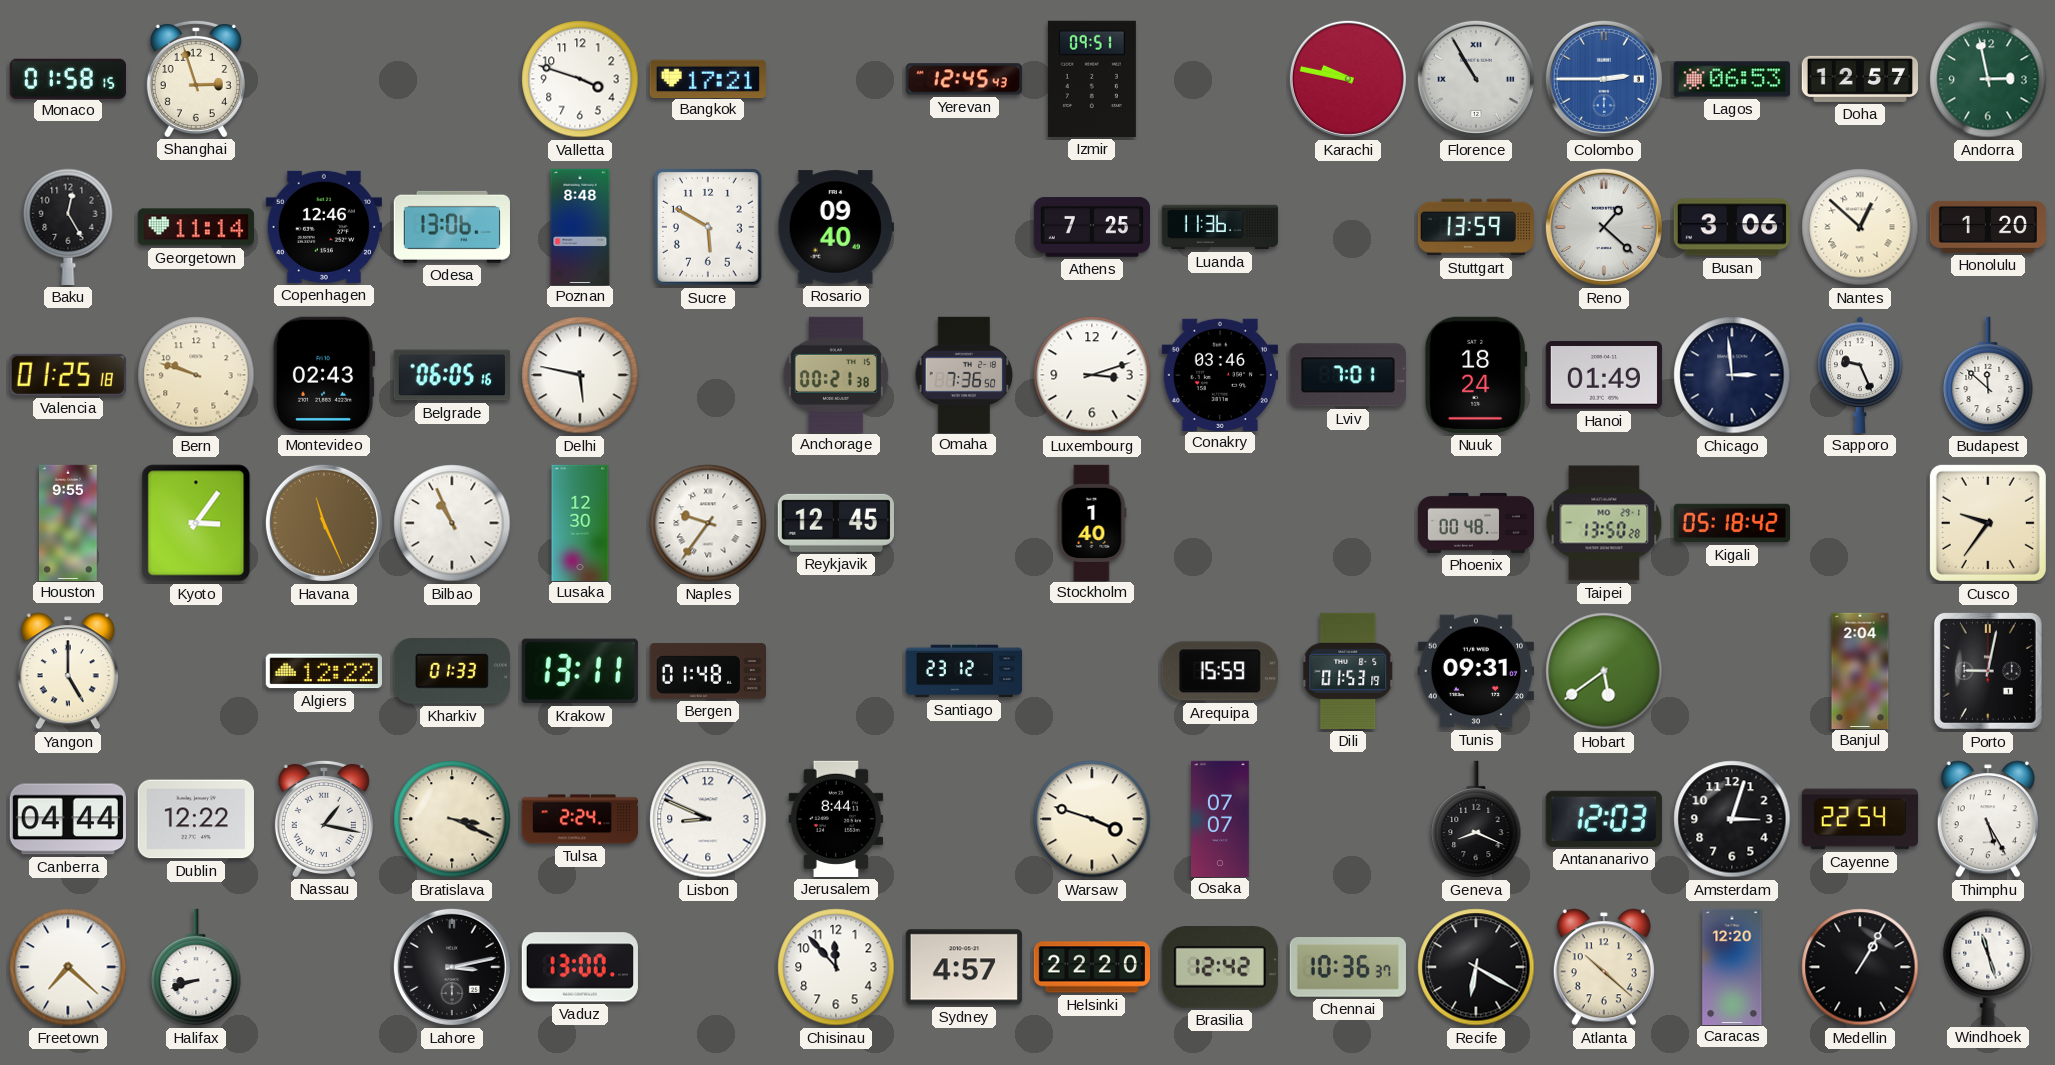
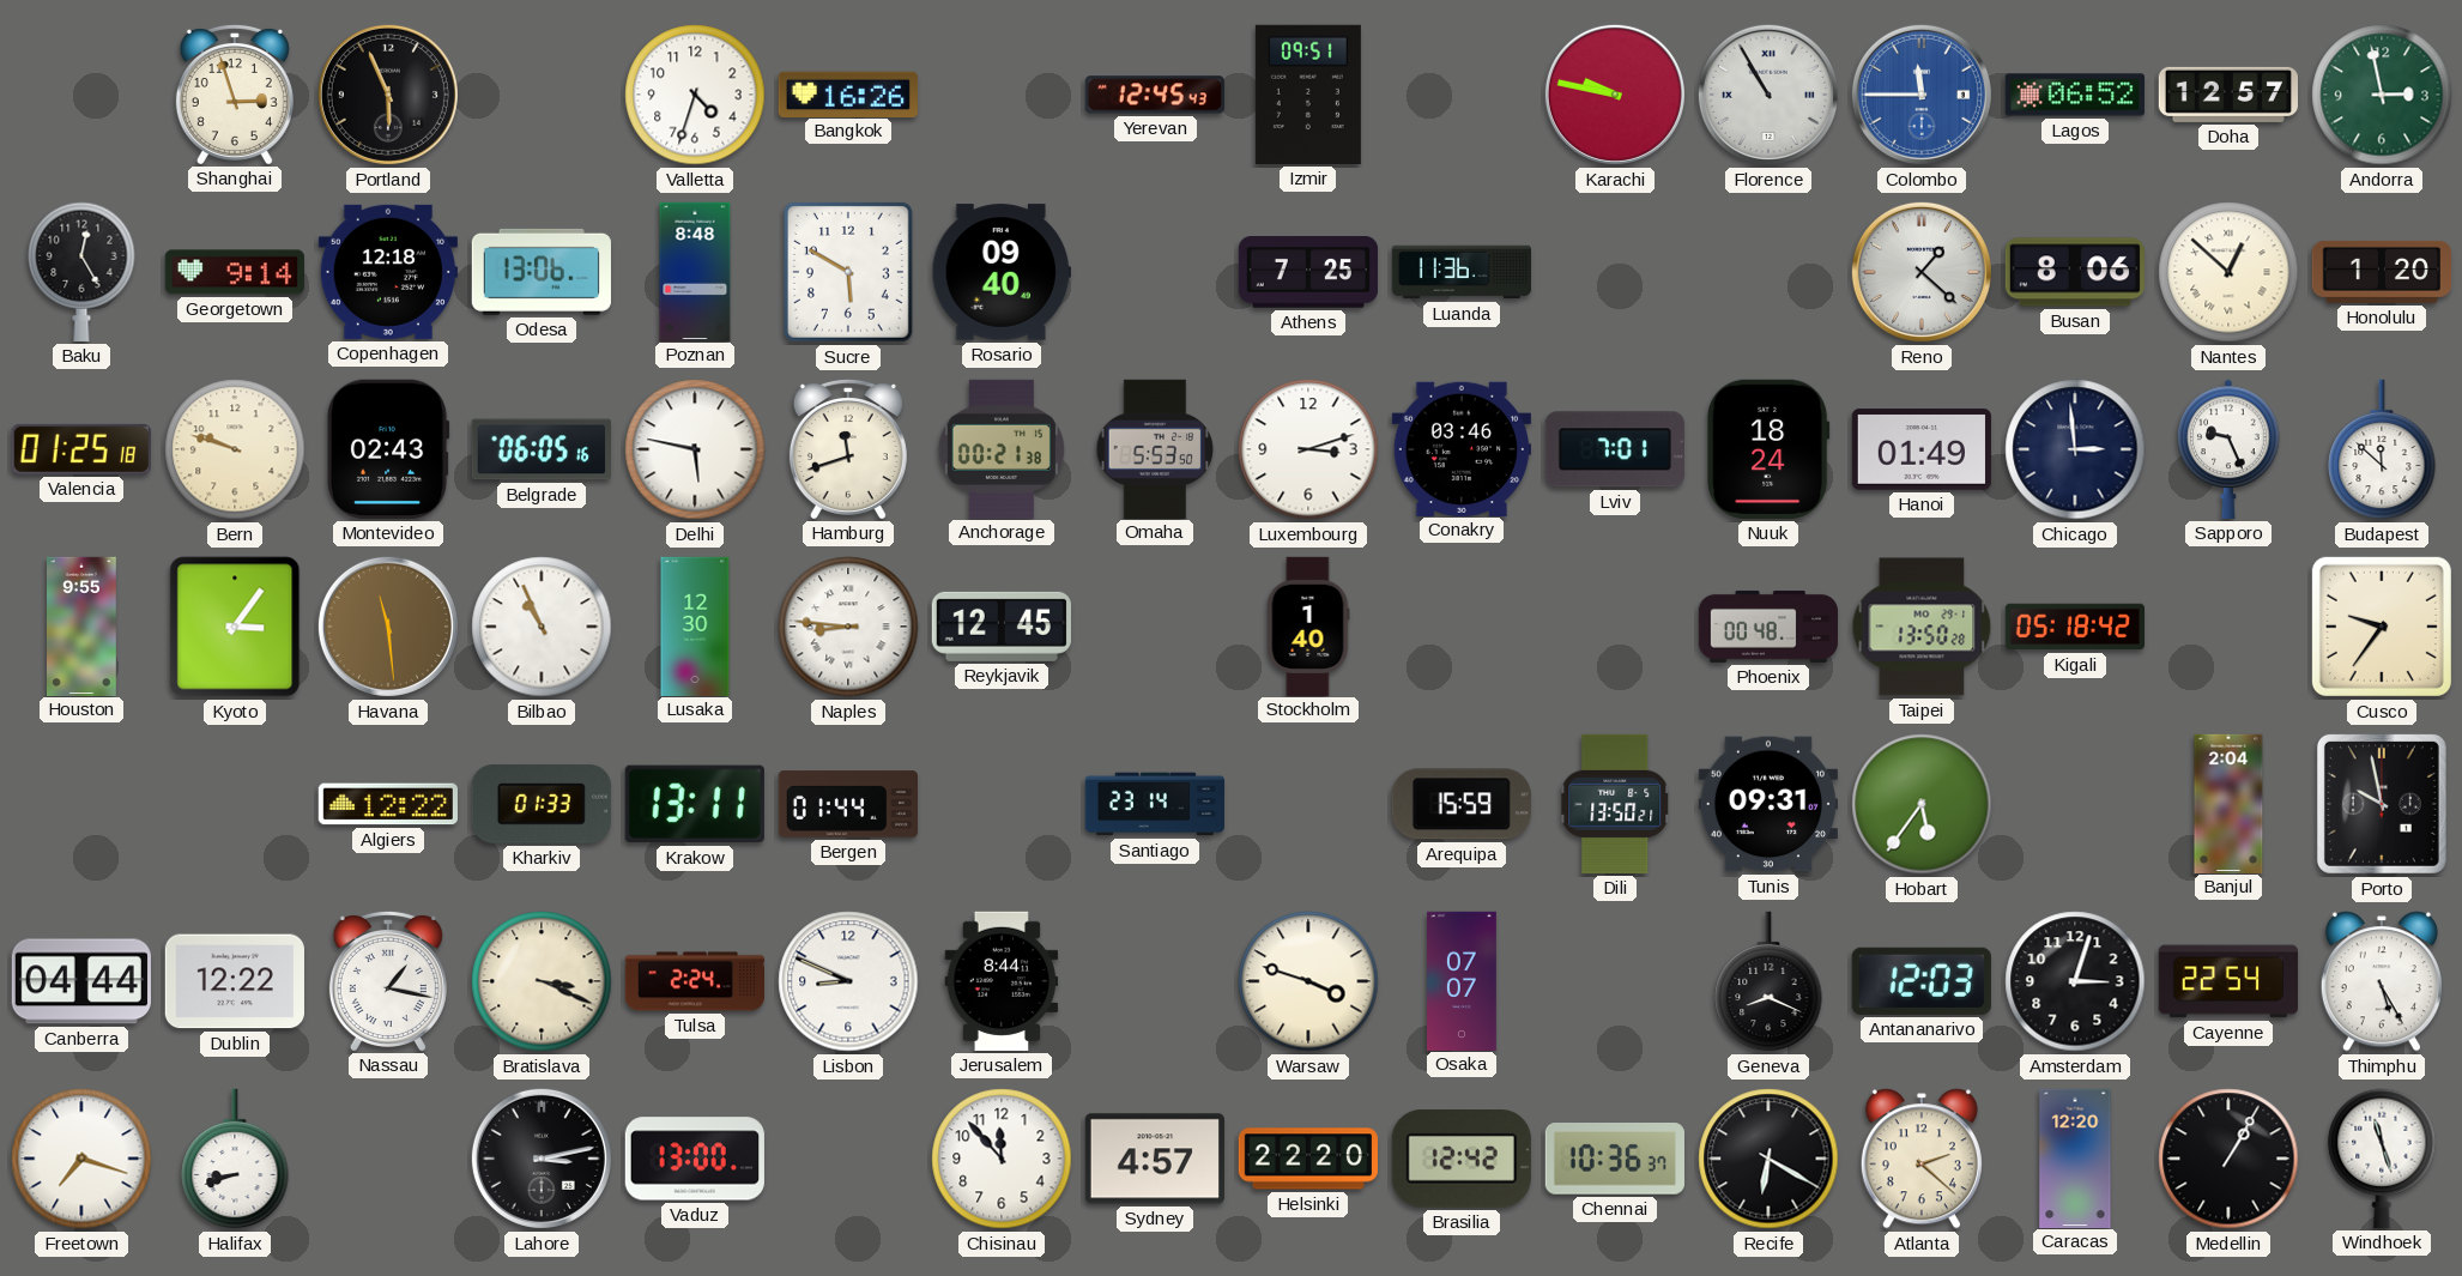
Monaco: 01:58 -> none
Portland: none -> 5:56
Valletta: 3:48 -> 4:33
Bangkok: 17:21 -> 16:26
Colombo: 2:45 -> 11:45
Lagos: 06:53 -> 06:52
Georgetown: 11:14 -> 9:14
Copenhagen: 12:46 -> 12:18
Stuttgart: 13:59 -> none
Busan: 3:06 -> 8:06
Hamburg: none -> 11:42
Omaha: 7:36 -> 5:53
Havana: 11:26 -> 11:29
Naples: 9:36 -> 8:46
Yangon: 5:00 -> none
Bergen: 01:48 -> 01:44
Santiago: 23:12 -> 23:14
Dili: 01:53 -> 13:50
Hobart: 5:39 -> 5:36
Porto: 9:02 -> 9:58
Freetown: 7:22 -> 7:18
Atlanta: 10:22 -> 2:22
